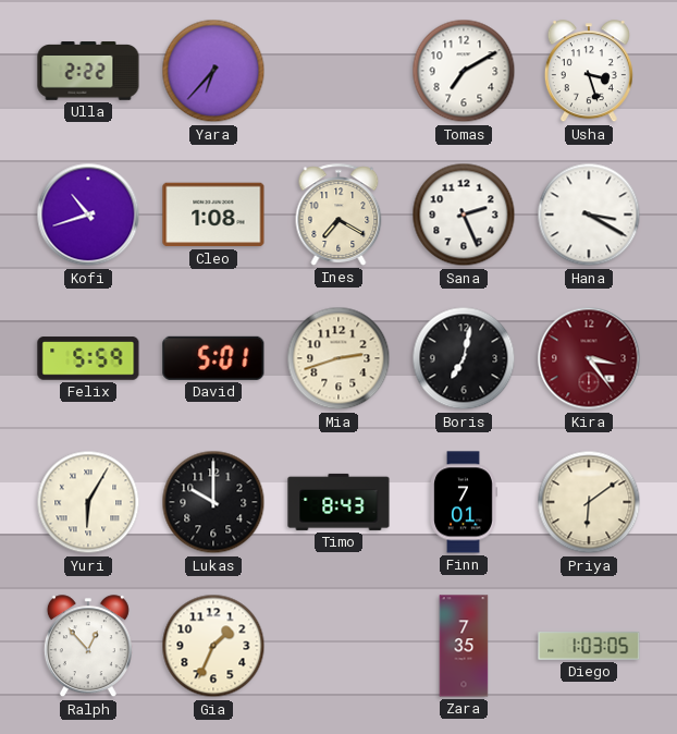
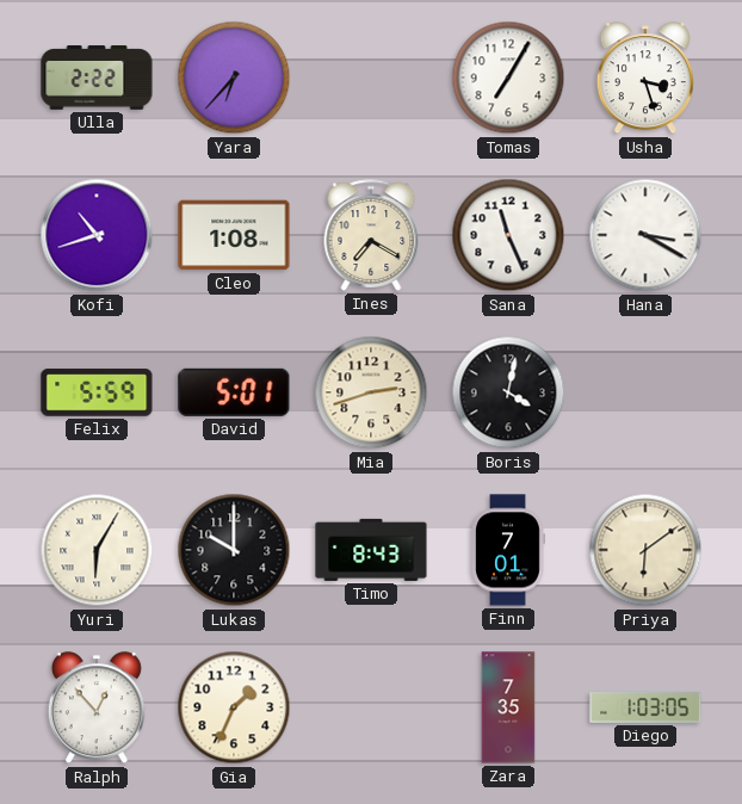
Tomas: 7:10 -> 7:05
Sana: 2:26 -> 11:26
Boris: 7:02 -> 4:02
Kira: 3:24 -> none
